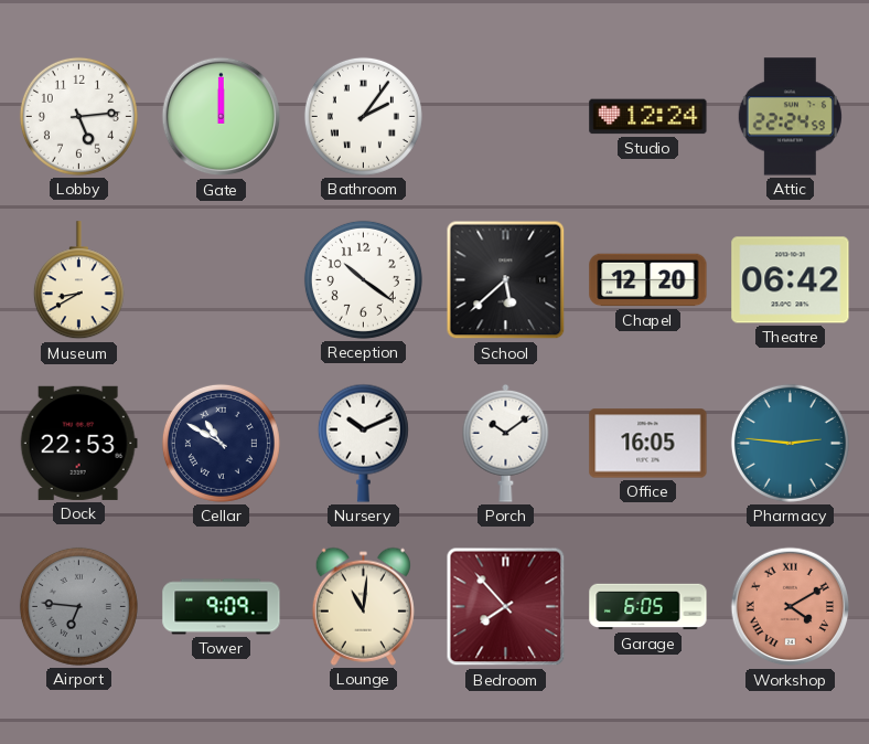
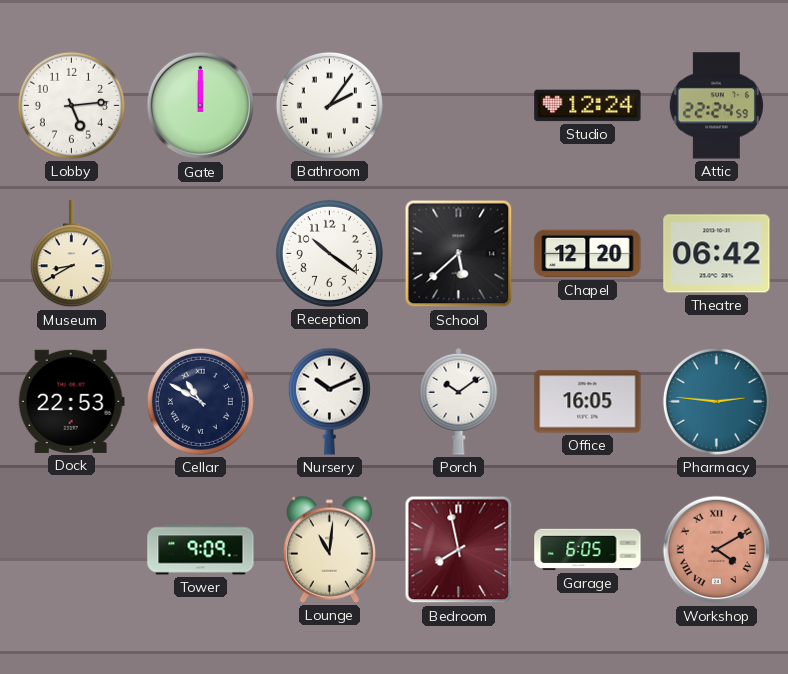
Airport: 6:46 -> none
Bedroom: 7:53 -> 7:58
